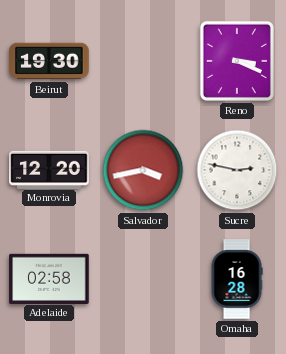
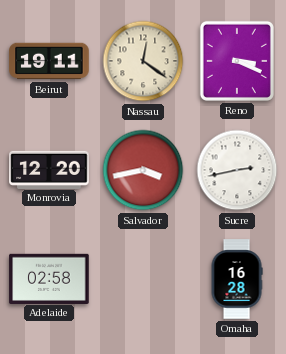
Beirut: 19:30 -> 19:11
Nassau: none -> 12:21
Sucre: 2:47 -> 2:43
